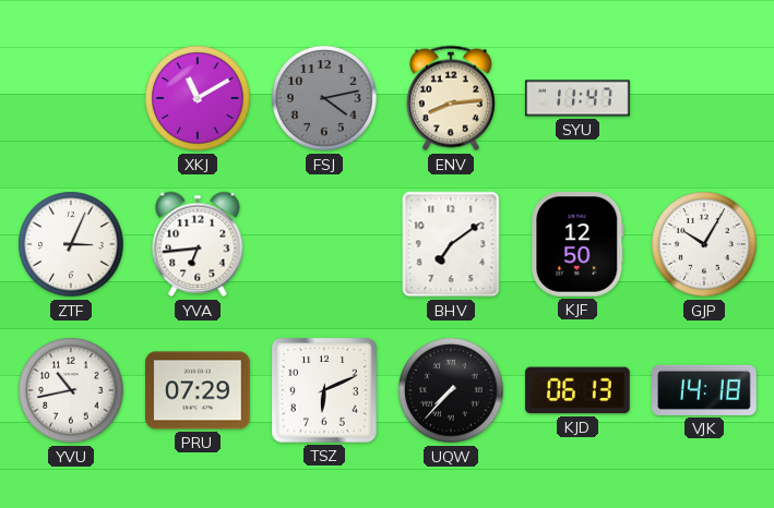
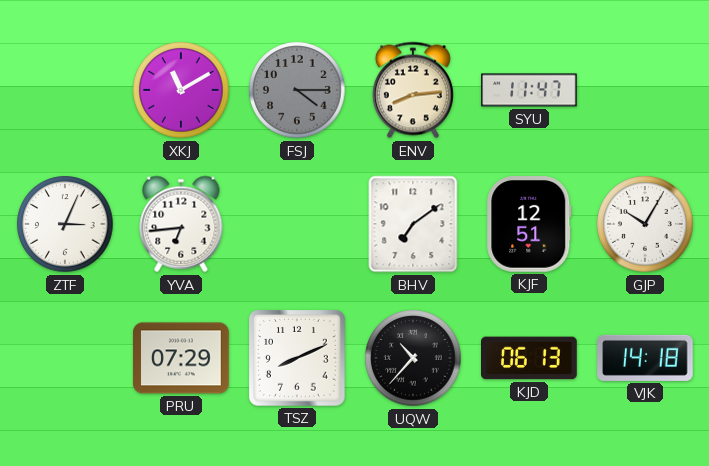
FSJ: 4:13 -> 4:15
KJF: 12:50 -> 12:51
YVU: 10:43 -> none
TSZ: 6:11 -> 8:11
UQW: 7:37 -> 10:37
